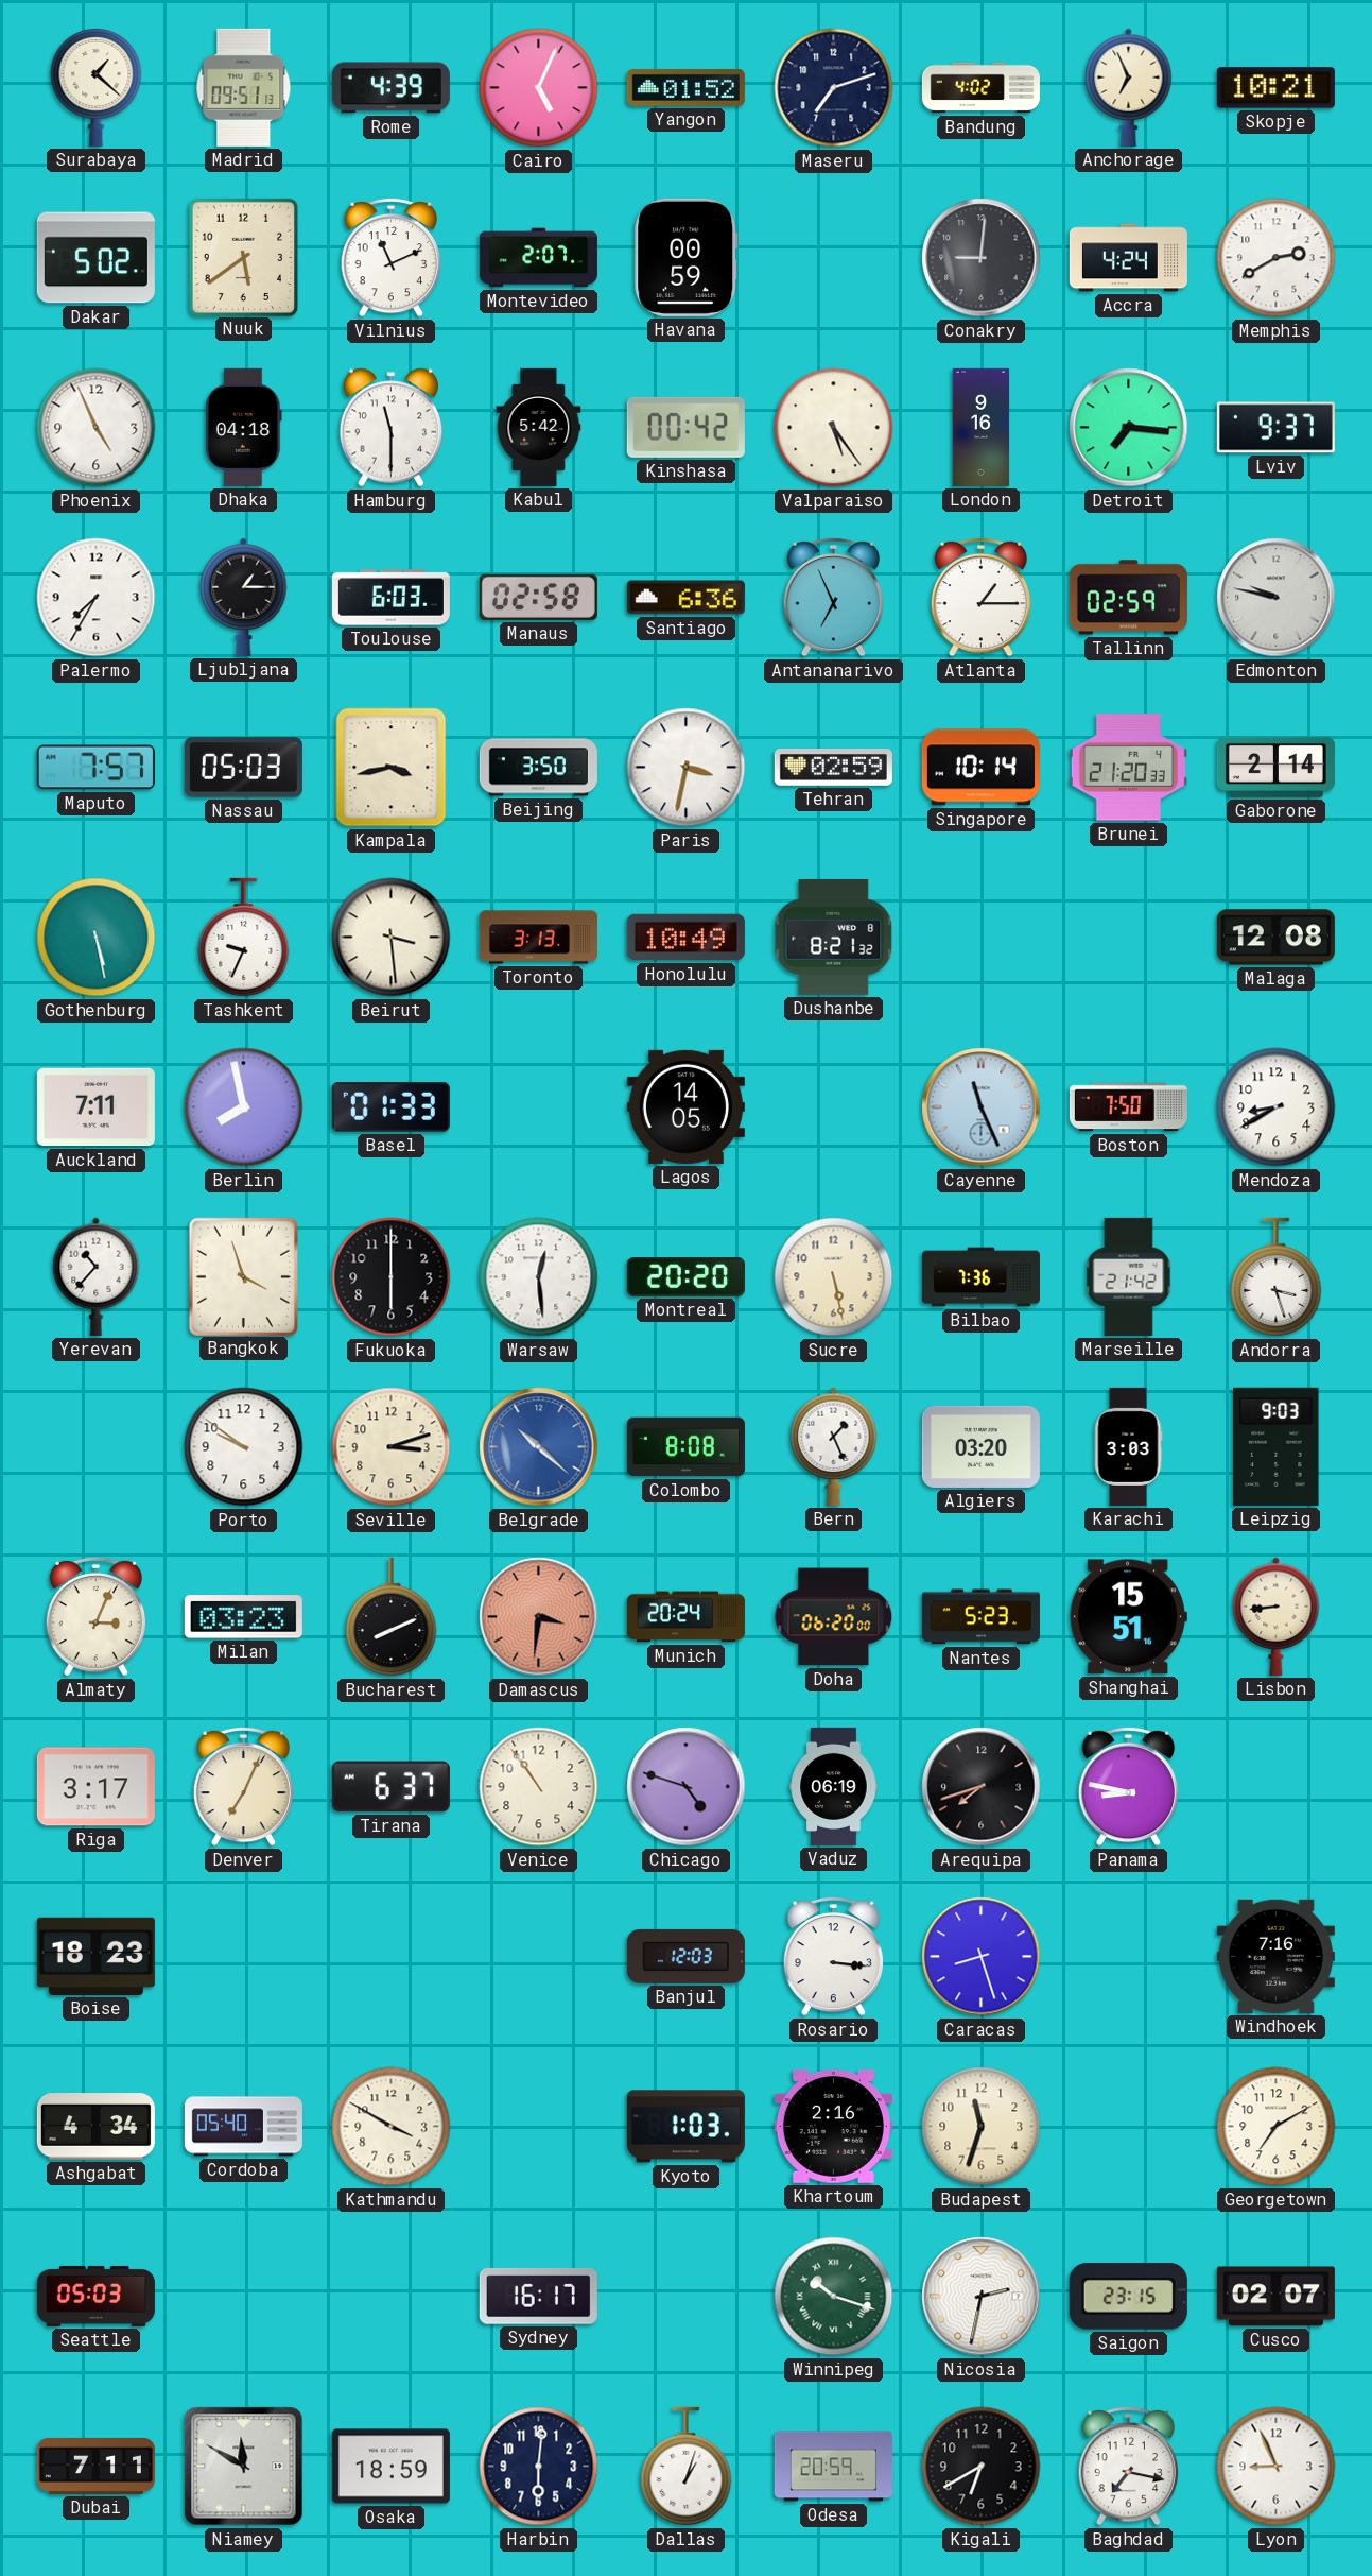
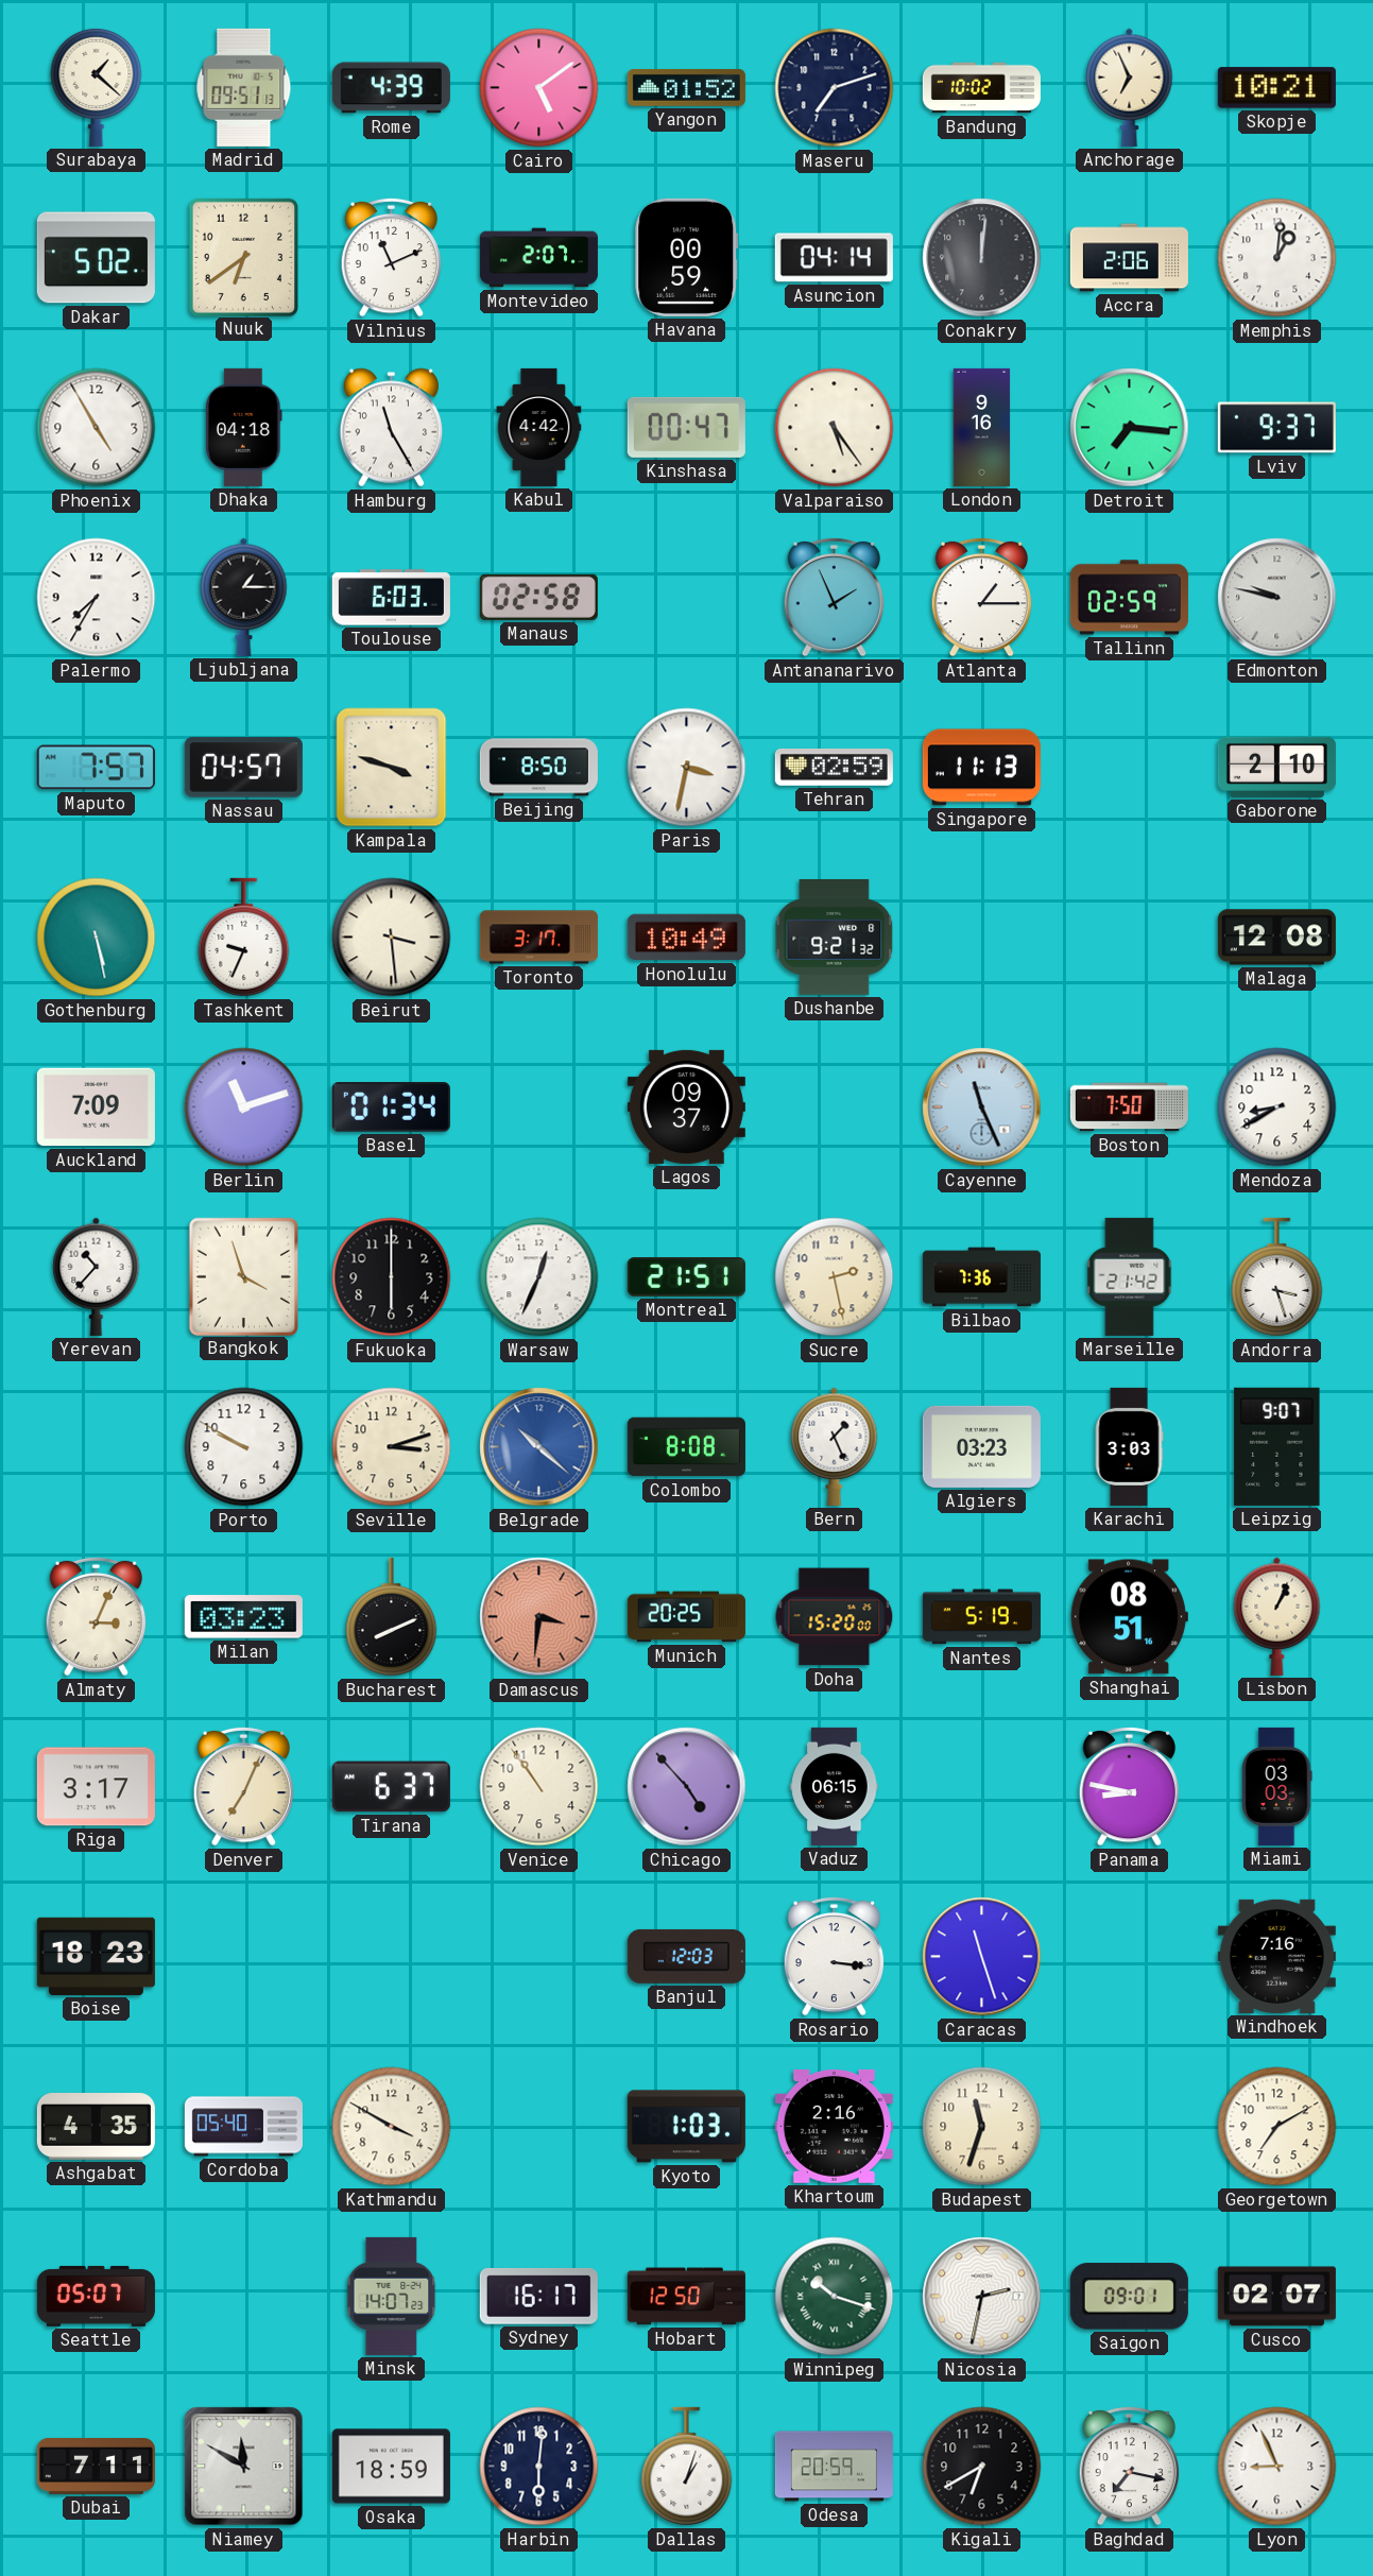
Cairo: 5:04 -> 5:09
Bandung: 4:02 -> 10:02
Nuuk: 5:39 -> 6:39
Asuncion: none -> 04:14
Conakry: 9:01 -> 12:01
Accra: 4:24 -> 2:06
Memphis: 2:40 -> 1:01
Phoenix: 4:56 -> 4:55
Hamburg: 11:30 -> 11:25
Kabul: 5:42 -> 4:42
Kinshasa: 00:42 -> 00:47
Santiago: 6:36 -> none
Antananarivo: 6:56 -> 1:56
Nassau: 05:03 -> 04:57
Kampala: 3:43 -> 3:48
Beijing: 3:50 -> 8:50
Singapore: 10:14 -> 11:13
Brunei: 21:20 -> none
Gaborone: 2:14 -> 2:10
Toronto: 3:13 -> 3:17
Dushanbe: 8:21 -> 9:21
Auckland: 7:11 -> 7:09
Berlin: 7:58 -> 11:12
Basel: 01:33 -> 01:34
Lagos: 14:05 -> 09:37
Warsaw: 12:29 -> 12:34
Montreal: 20:20 -> 21:51
Sucre: 5:28 -> 2:28
Porto: 9:51 -> 9:50
Algiers: 03:20 -> 03:23
Leipzig: 9:03 -> 9:07
Munich: 20:24 -> 20:25
Doha: 06:20 -> 15:20
Nantes: 5:23 -> 5:19
Shanghai: 15:51 -> 08:51
Lisbon: 8:44 -> 1:04
Chicago: 4:48 -> 4:53
Vaduz: 06:19 -> 06:15
Arequipa: 7:42 -> none
Miami: none -> 03:03
Caracas: 8:27 -> 11:27
Ashgabat: 4:34 -> 4:35
Seattle: 05:03 -> 05:07
Minsk: none -> 14:07
Hobart: none -> 12:50
Saigon: 23:15 -> 09:01
